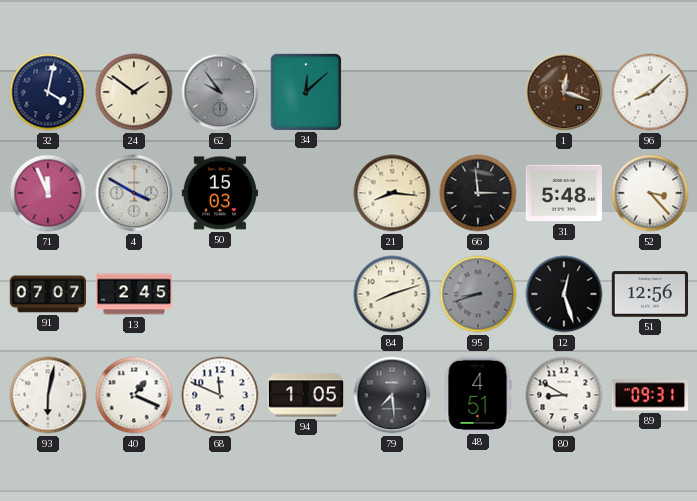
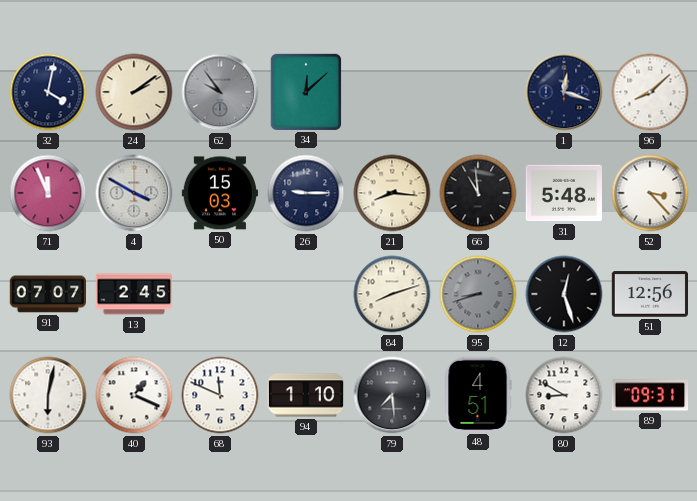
24: 1:51 -> 2:09
1 dial: brown -> navy
26: none -> 9:15
66: 2:59 -> 10:59
94: 1:05 -> 1:10
